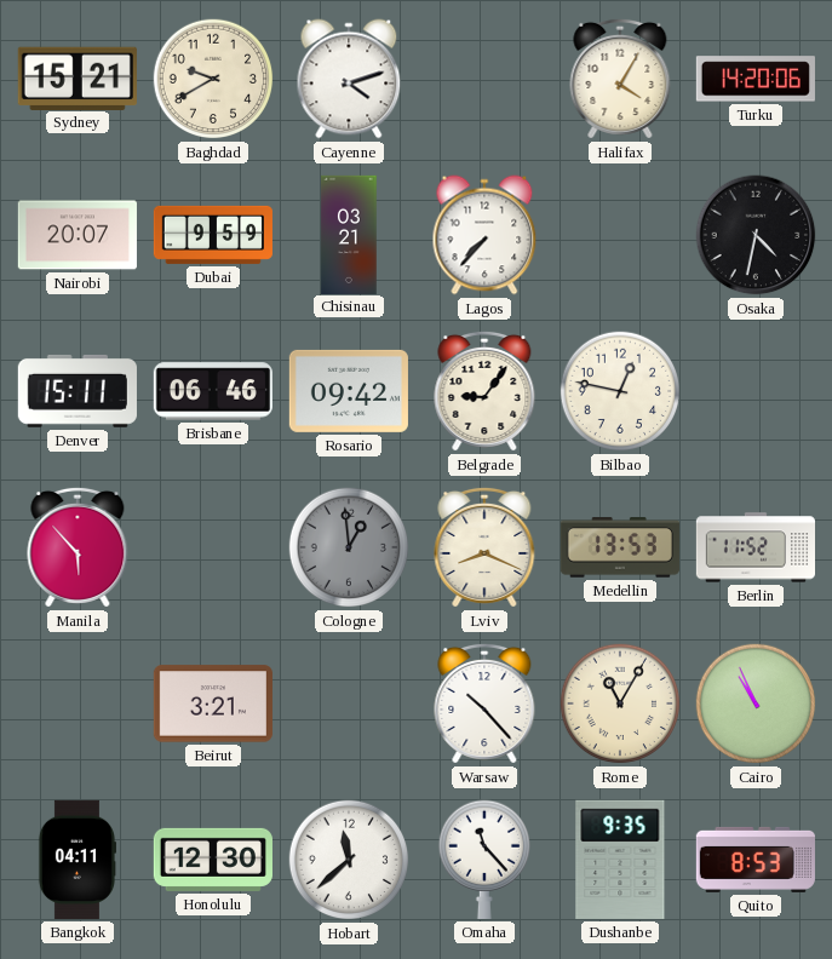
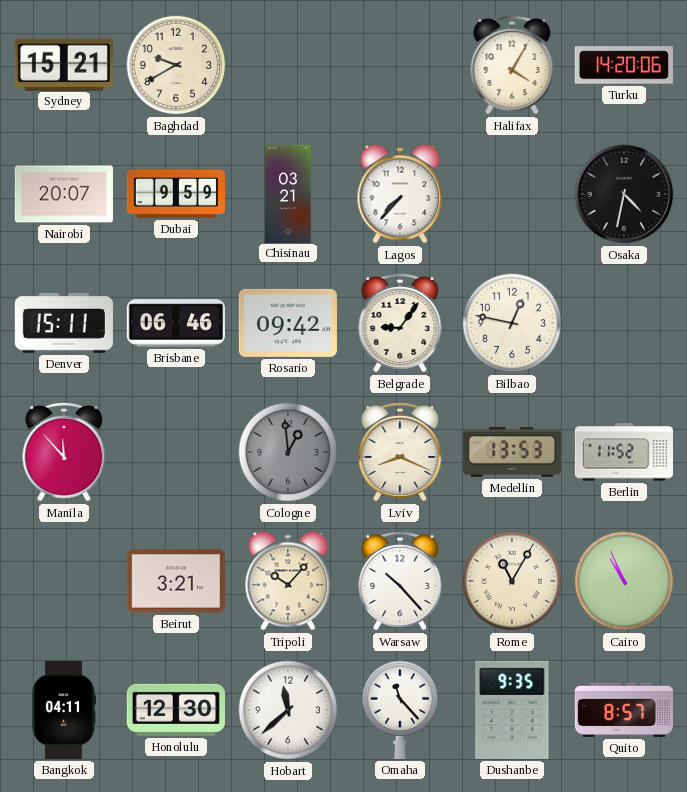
Cayenne: 4:12 -> none
Manila: 5:53 -> 11:53
Tripoli: none -> 10:07
Quito: 8:53 -> 8:57
